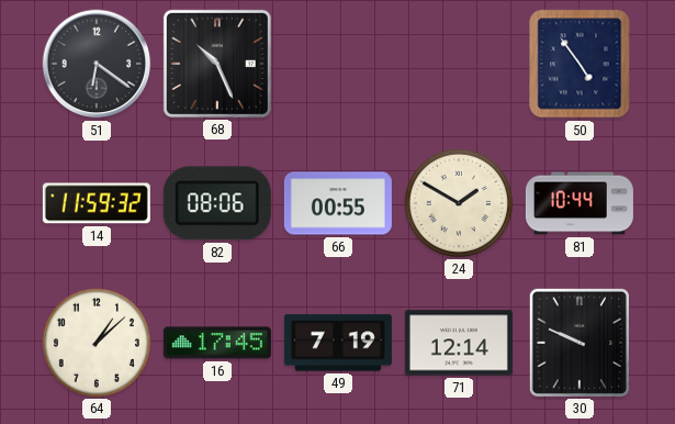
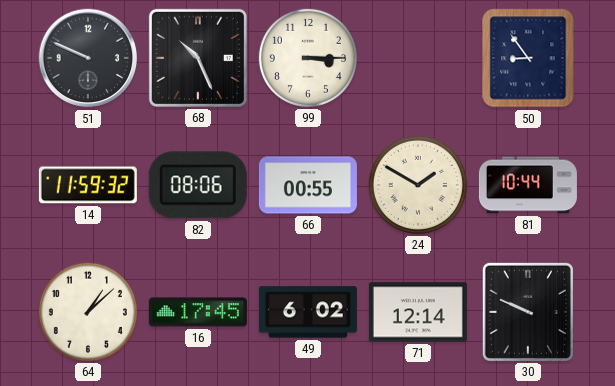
51: 6:21 -> 9:49
99: none -> 3:15
50: 4:54 -> 8:54
49: 7:19 -> 6:02
